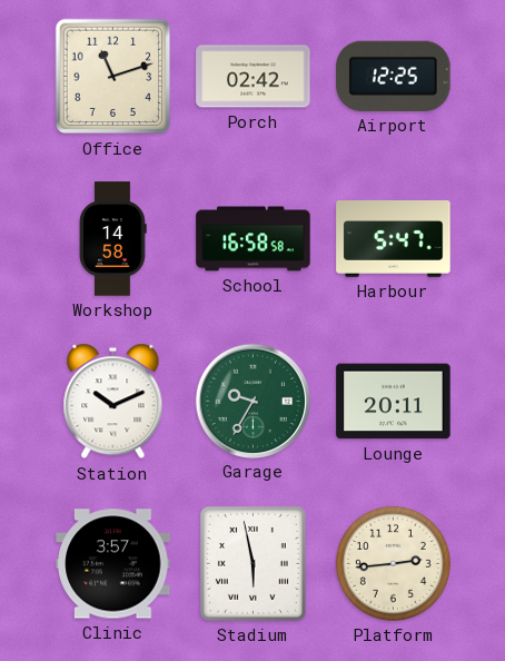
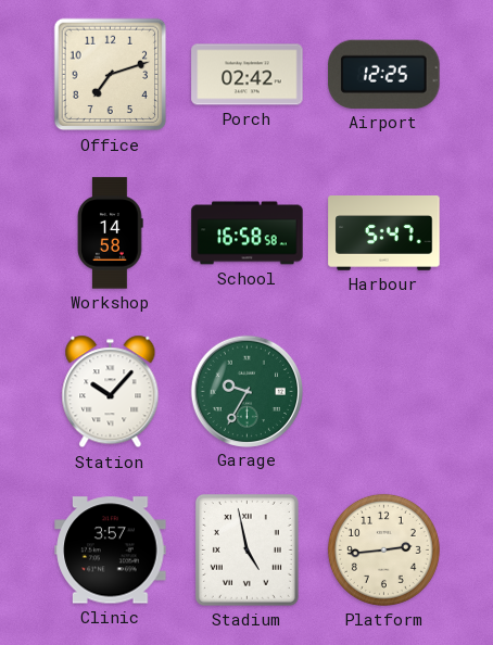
Office: 11:12 -> 7:12
Station: 10:11 -> 10:07
Lounge: 20:11 -> none
Stadium: 5:58 -> 4:58
